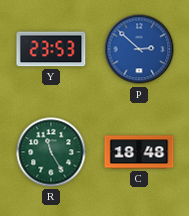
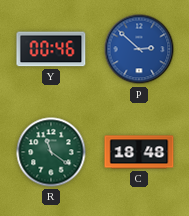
Y: 23:53 -> 00:46
R: 11:25 -> 11:21
